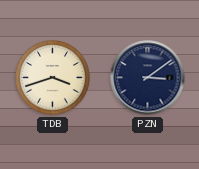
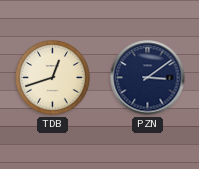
TDB: 3:42 -> 12:42
